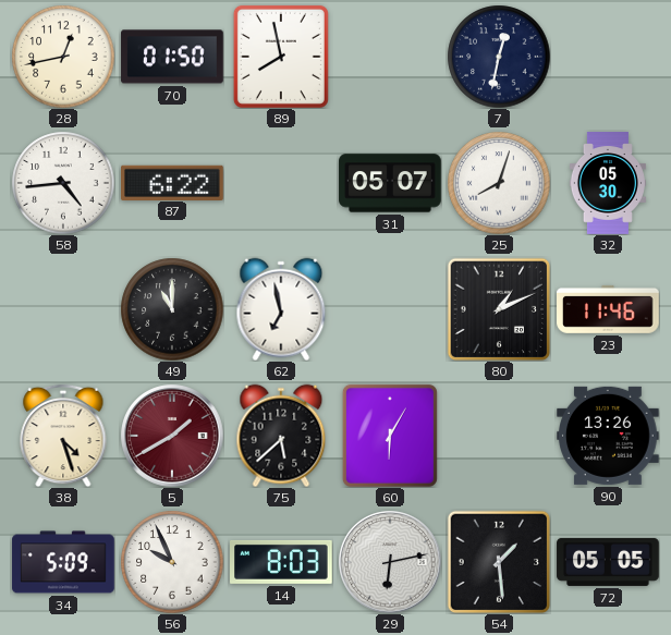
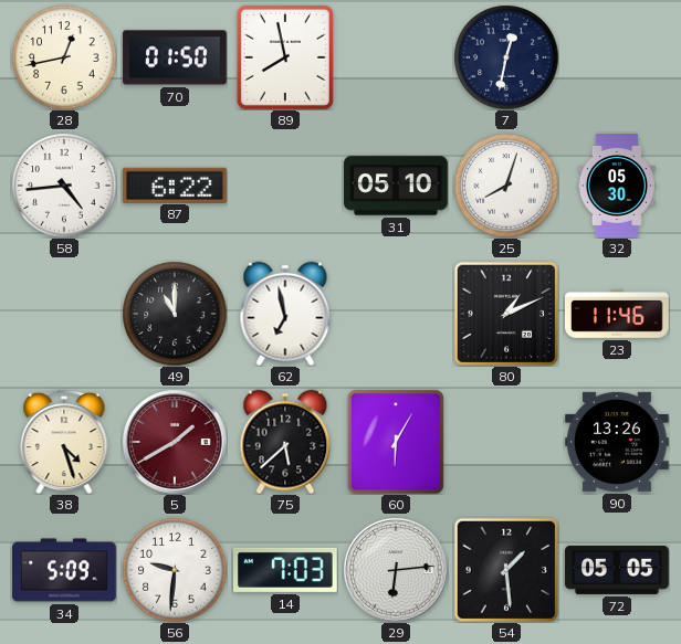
31: 05:07 -> 05:10
56: 9:56 -> 9:31
14: 8:03 -> 7:03
29: 6:13 -> 6:14
